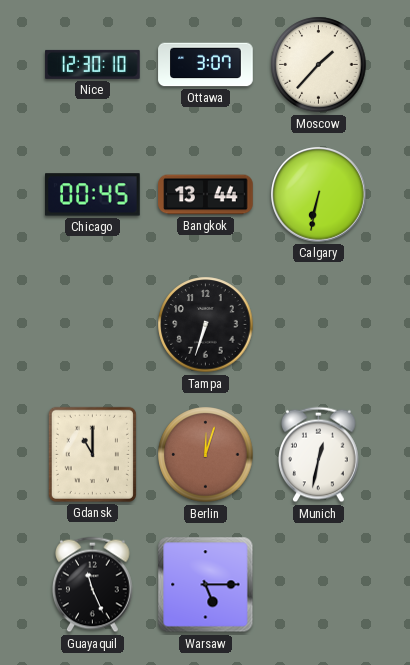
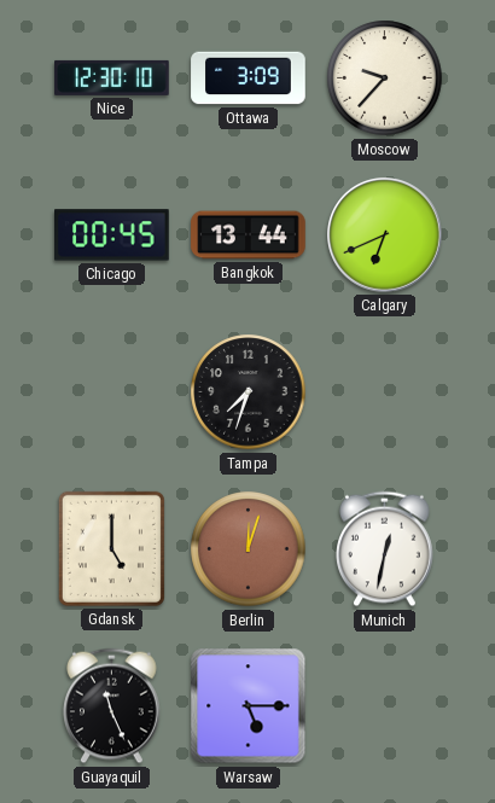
Ottawa: 3:07 -> 3:09
Moscow: 1:37 -> 9:37
Calgary: 6:32 -> 6:41
Tampa: 6:33 -> 7:33
Gdansk: 11:00 -> 5:00
